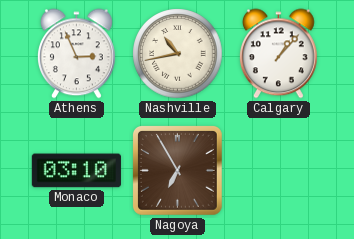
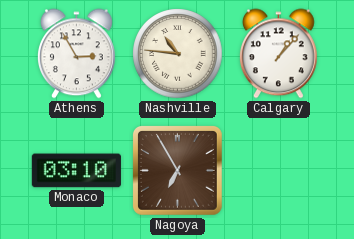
Athens: 2:56 -> 2:55
Nashville: 10:43 -> 10:46
